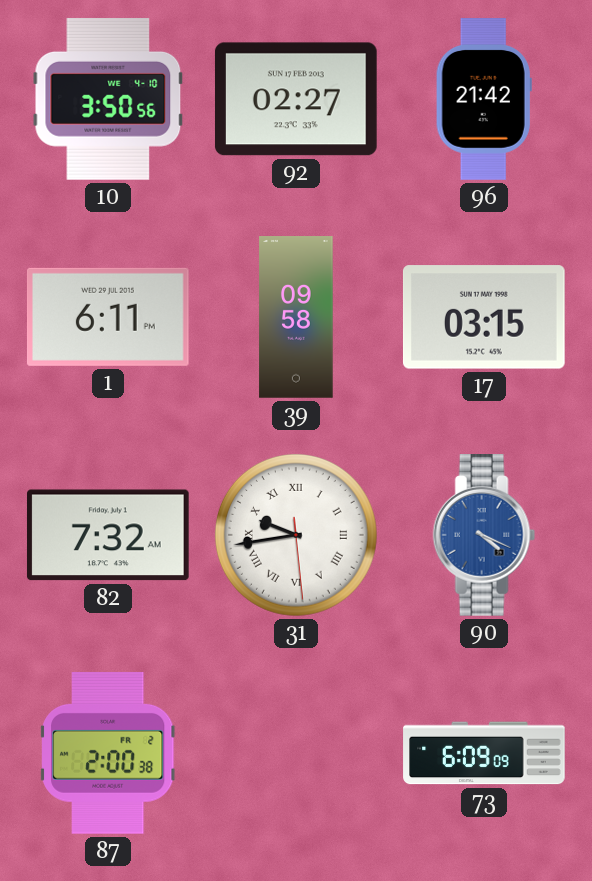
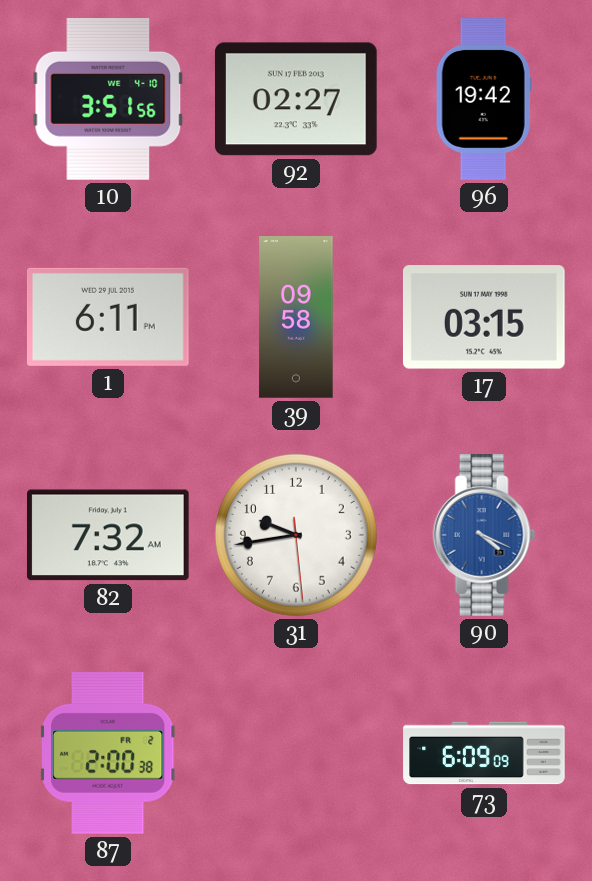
10: 3:50 -> 3:51
96: 21:42 -> 19:42
31 numerals: Roman -> Arabic
